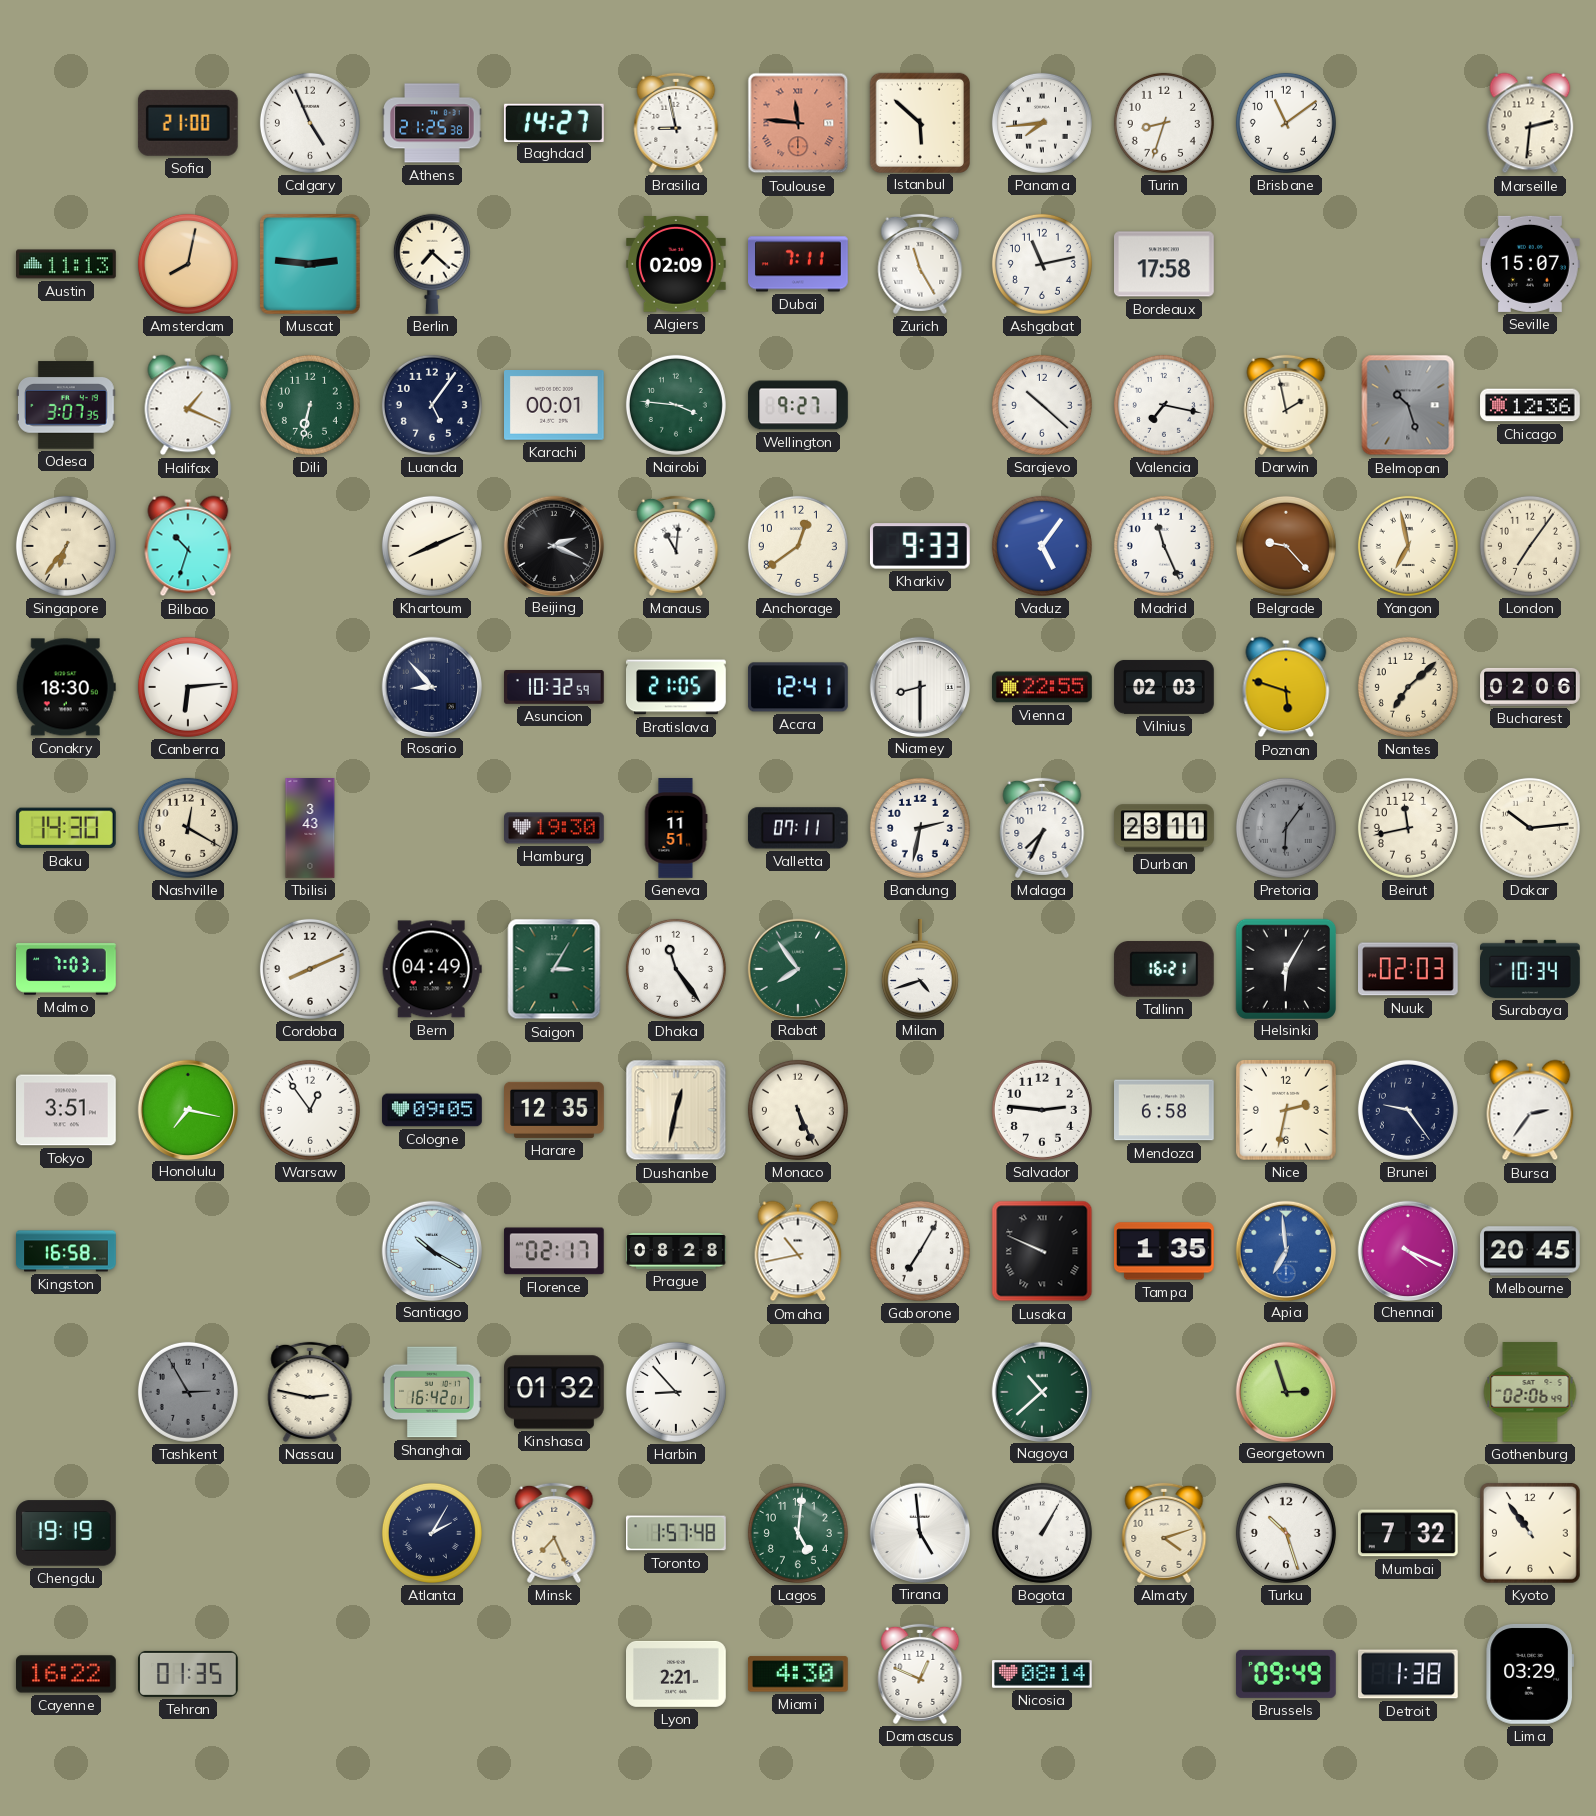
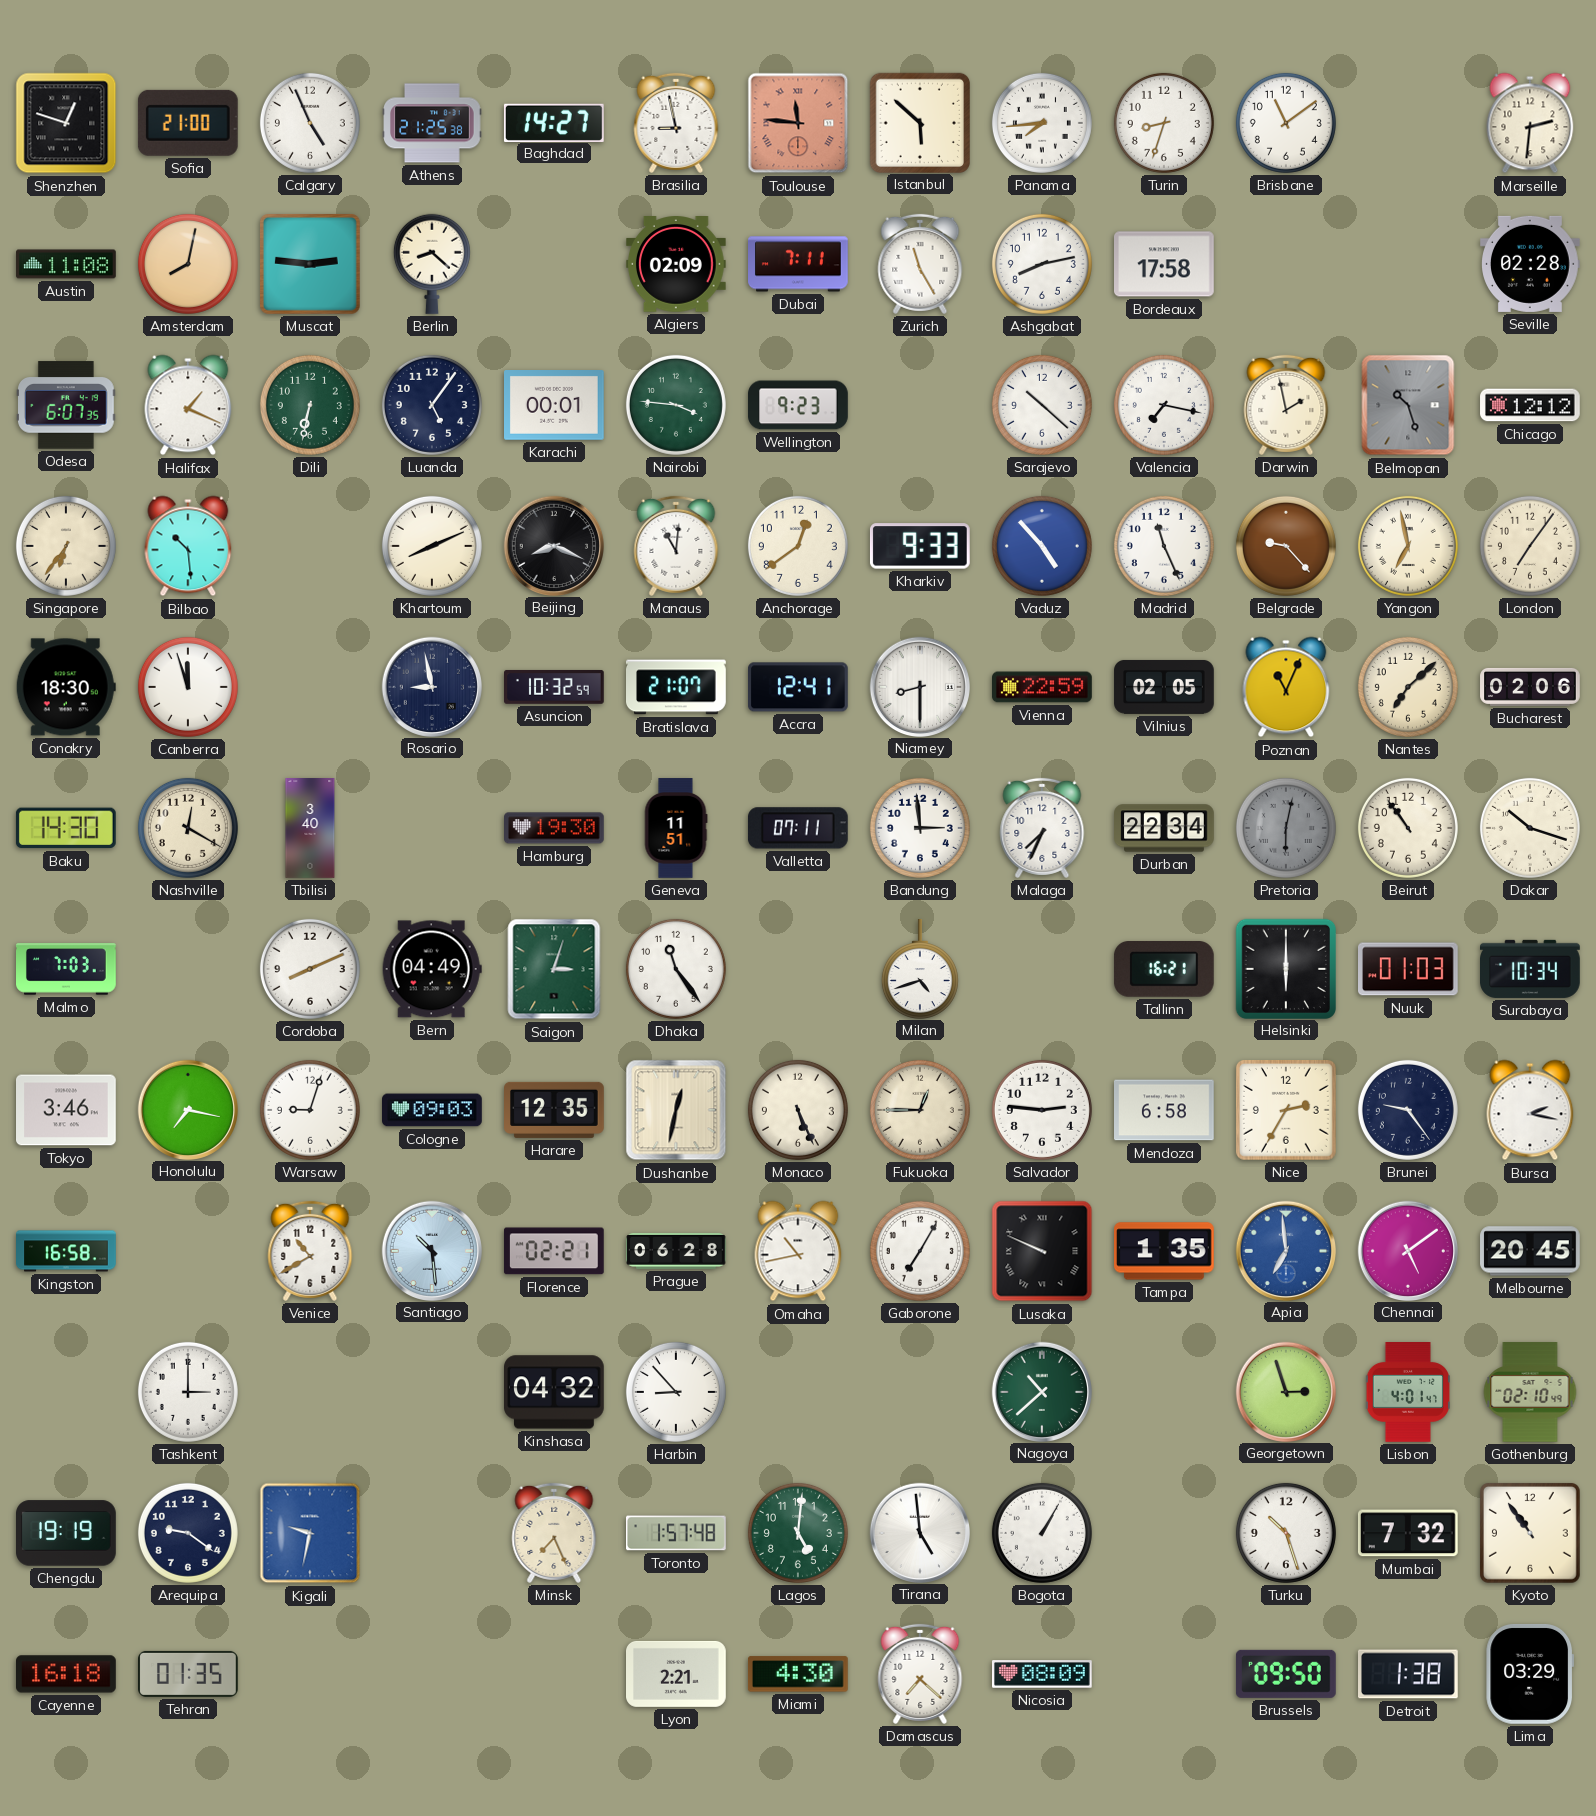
Shenzhen: none -> 12:48
Austin: 11:13 -> 11:08
Berlin: 7:22 -> 8:22
Ashgabat: 11:13 -> 8:13
Seville: 15:07 -> 02:28
Odesa: 3:07 -> 6:07
Wellington: 9:27 -> 9:23
Chicago: 12:36 -> 12:12
Bilbao: 10:33 -> 10:29
Beijing: 2:19 -> 8:19
Vaduz: 5:06 -> 4:53
Canberra: 6:14 -> 11:57
Rosario: 8:53 -> 8:58
Bratislava: 21:05 -> 21:07
Vienna: 22:55 -> 22:59
Vilnius: 02:03 -> 02:05
Poznan: 5:48 -> 11:04
Tbilisi: 3:43 -> 3:40
Bandung: 2:32 -> 2:59
Durban: 23:11 -> 22:34
Pretoria: 6:06 -> 6:02
Beirut: 11:43 -> 10:54
Dakar: 10:14 -> 10:18
Saigon: 3:05 -> 3:03
Rabat: 7:54 -> none
Helsinki: 6:05 -> 6:00
Nuuk: 02:03 -> 01:03
Tokyo: 3:51 -> 3:46
Warsaw: 12:54 -> 9:03
Cologne: 09:05 -> 09:03
Fukuoka: none -> 12:45
Nice: 2:32 -> 2:35
Bursa: 2:36 -> 2:17
Venice: none -> 10:40
Santiago: 10:20 -> 10:29
Florence: 02:17 -> 02:21
Prague: 08:28 -> 06:28
Chennai: 4:19 -> 5:09
Tashkent: 2:55 -> 3:00
Tashkent dial: grey -> white
Nassau: 2:47 -> none
Shanghai: 16:42 -> none
Kinshasa: 01:32 -> 04:32
Lisbon: none -> 4:01
Gothenburg: 02:06 -> 02:10
Arequipa: none -> 9:21
Kigali: none -> 9:32
Atlanta: 2:05 -> none
Almaty: 4:12 -> none
Cayenne: 16:22 -> 16:18
Damascus: 12:49 -> 7:22
Nicosia: 08:14 -> 08:09
Brussels: 09:49 -> 09:50
